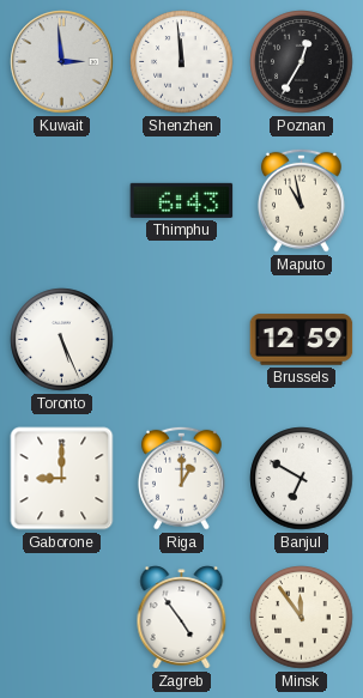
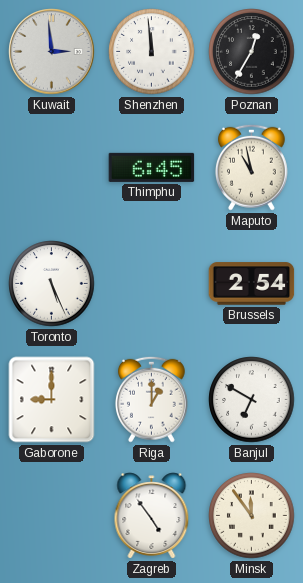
Thimphu: 6:43 -> 6:45
Brussels: 12:59 -> 2:54
